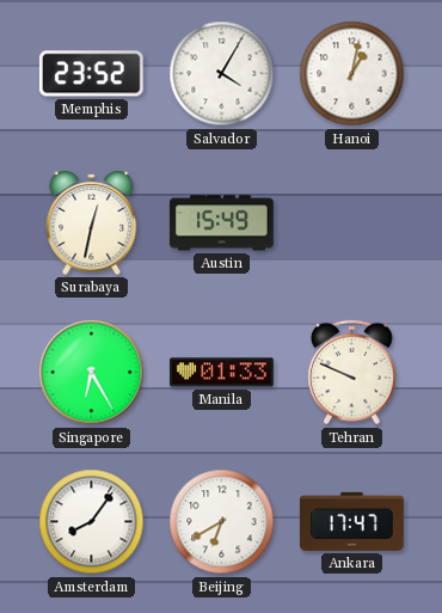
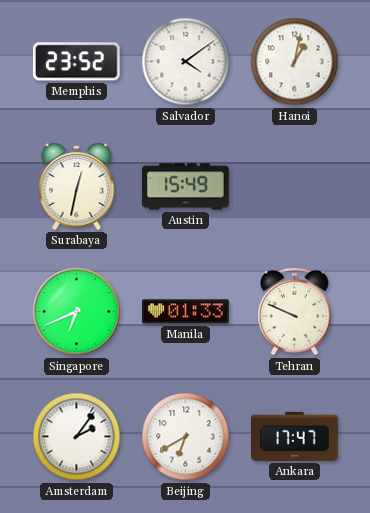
Salvador: 4:05 -> 4:09
Singapore: 6:25 -> 6:41
Amsterdam: 8:06 -> 2:06
